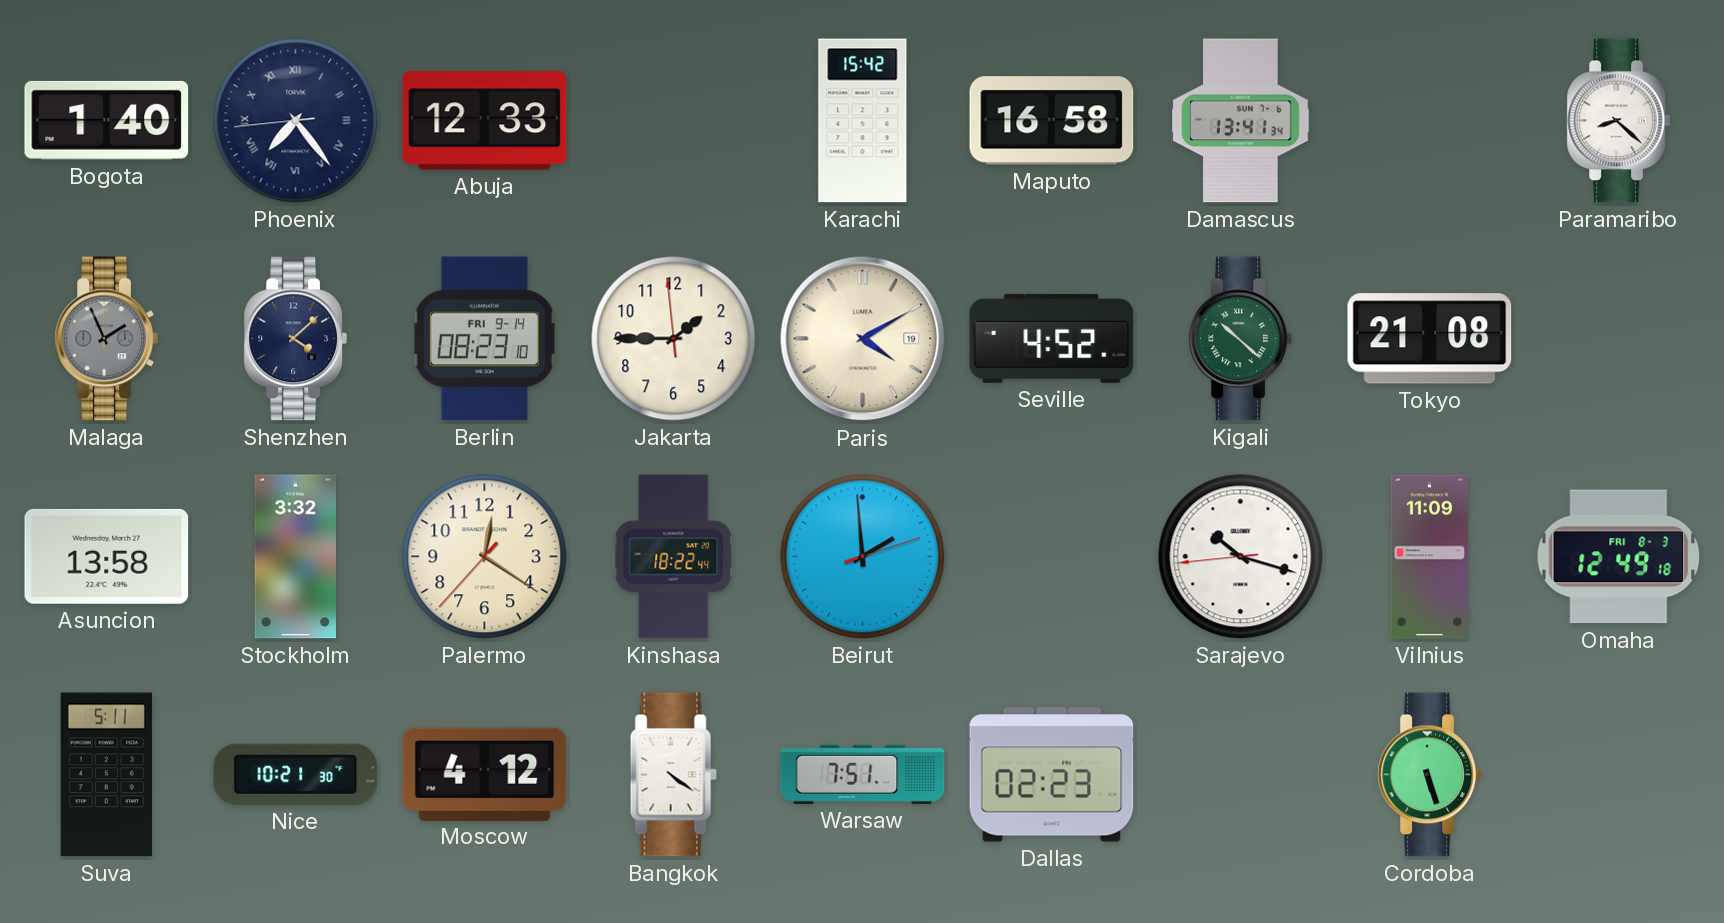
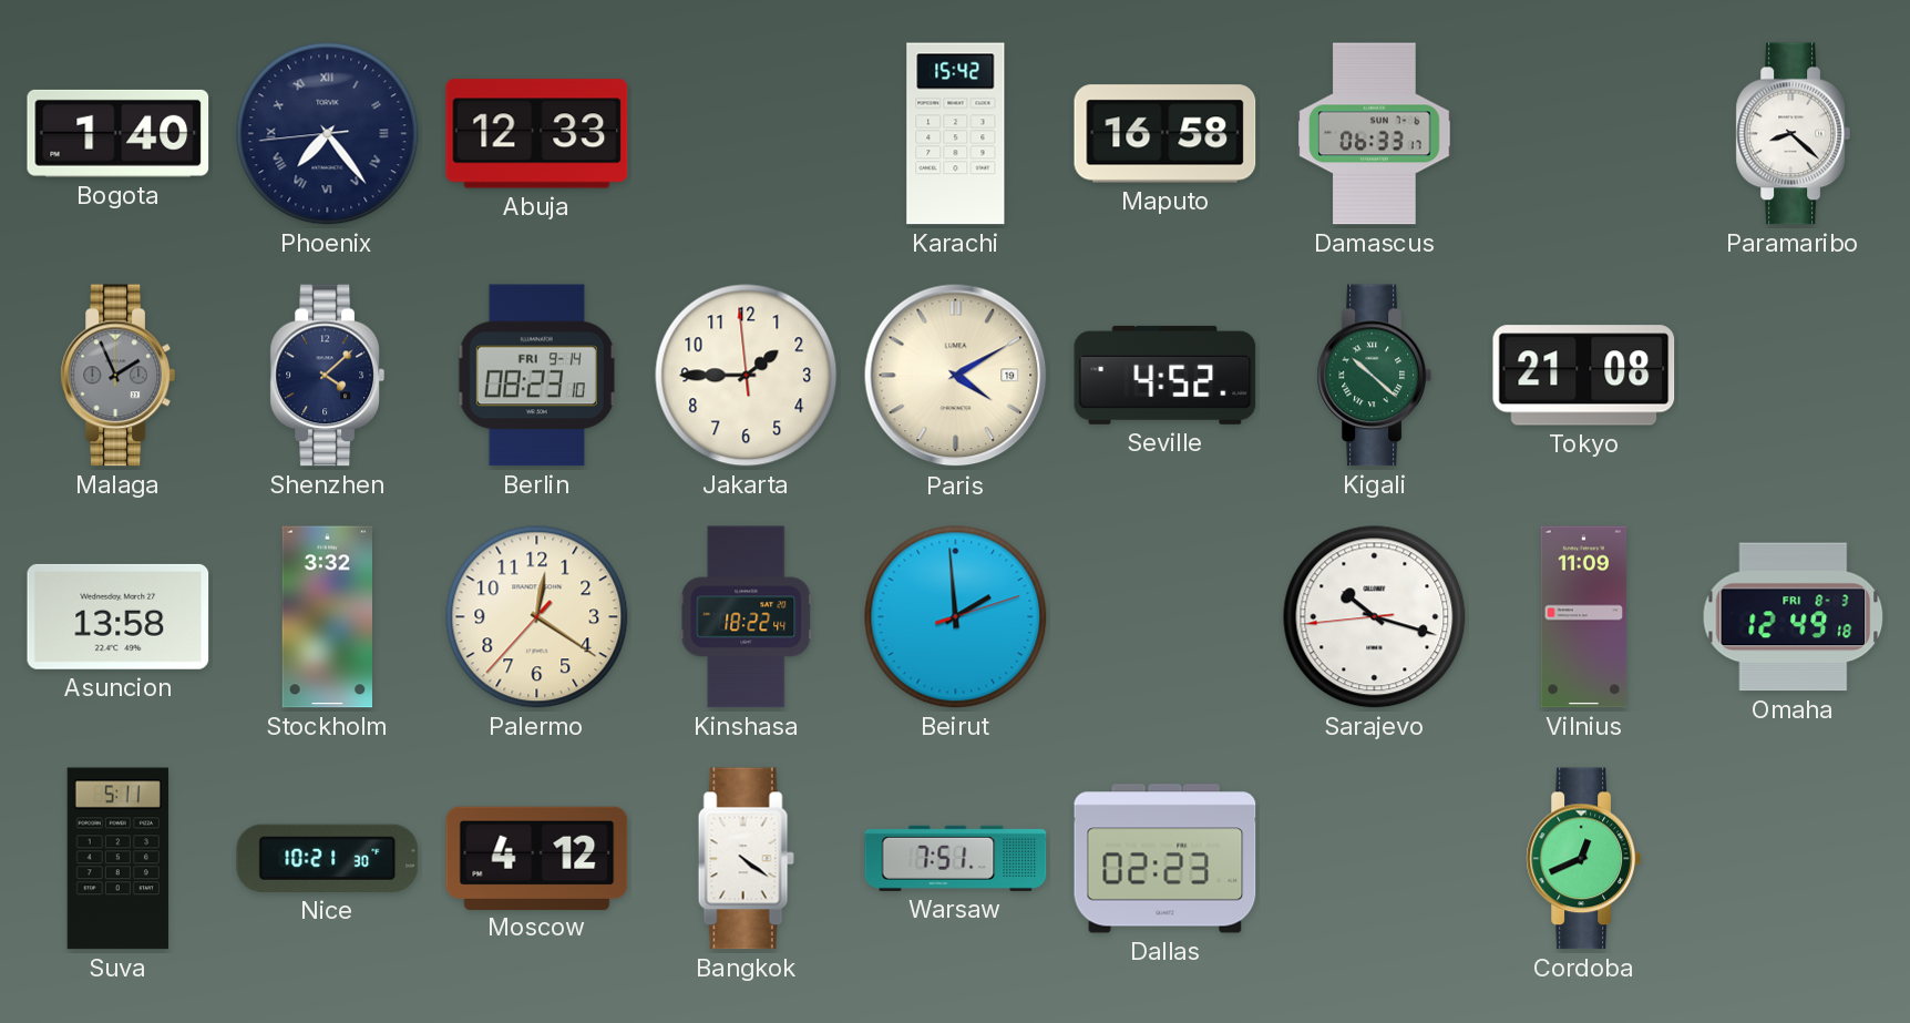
Damascus: 13:41 -> 06:33
Cordoba: 5:27 -> 12:41
